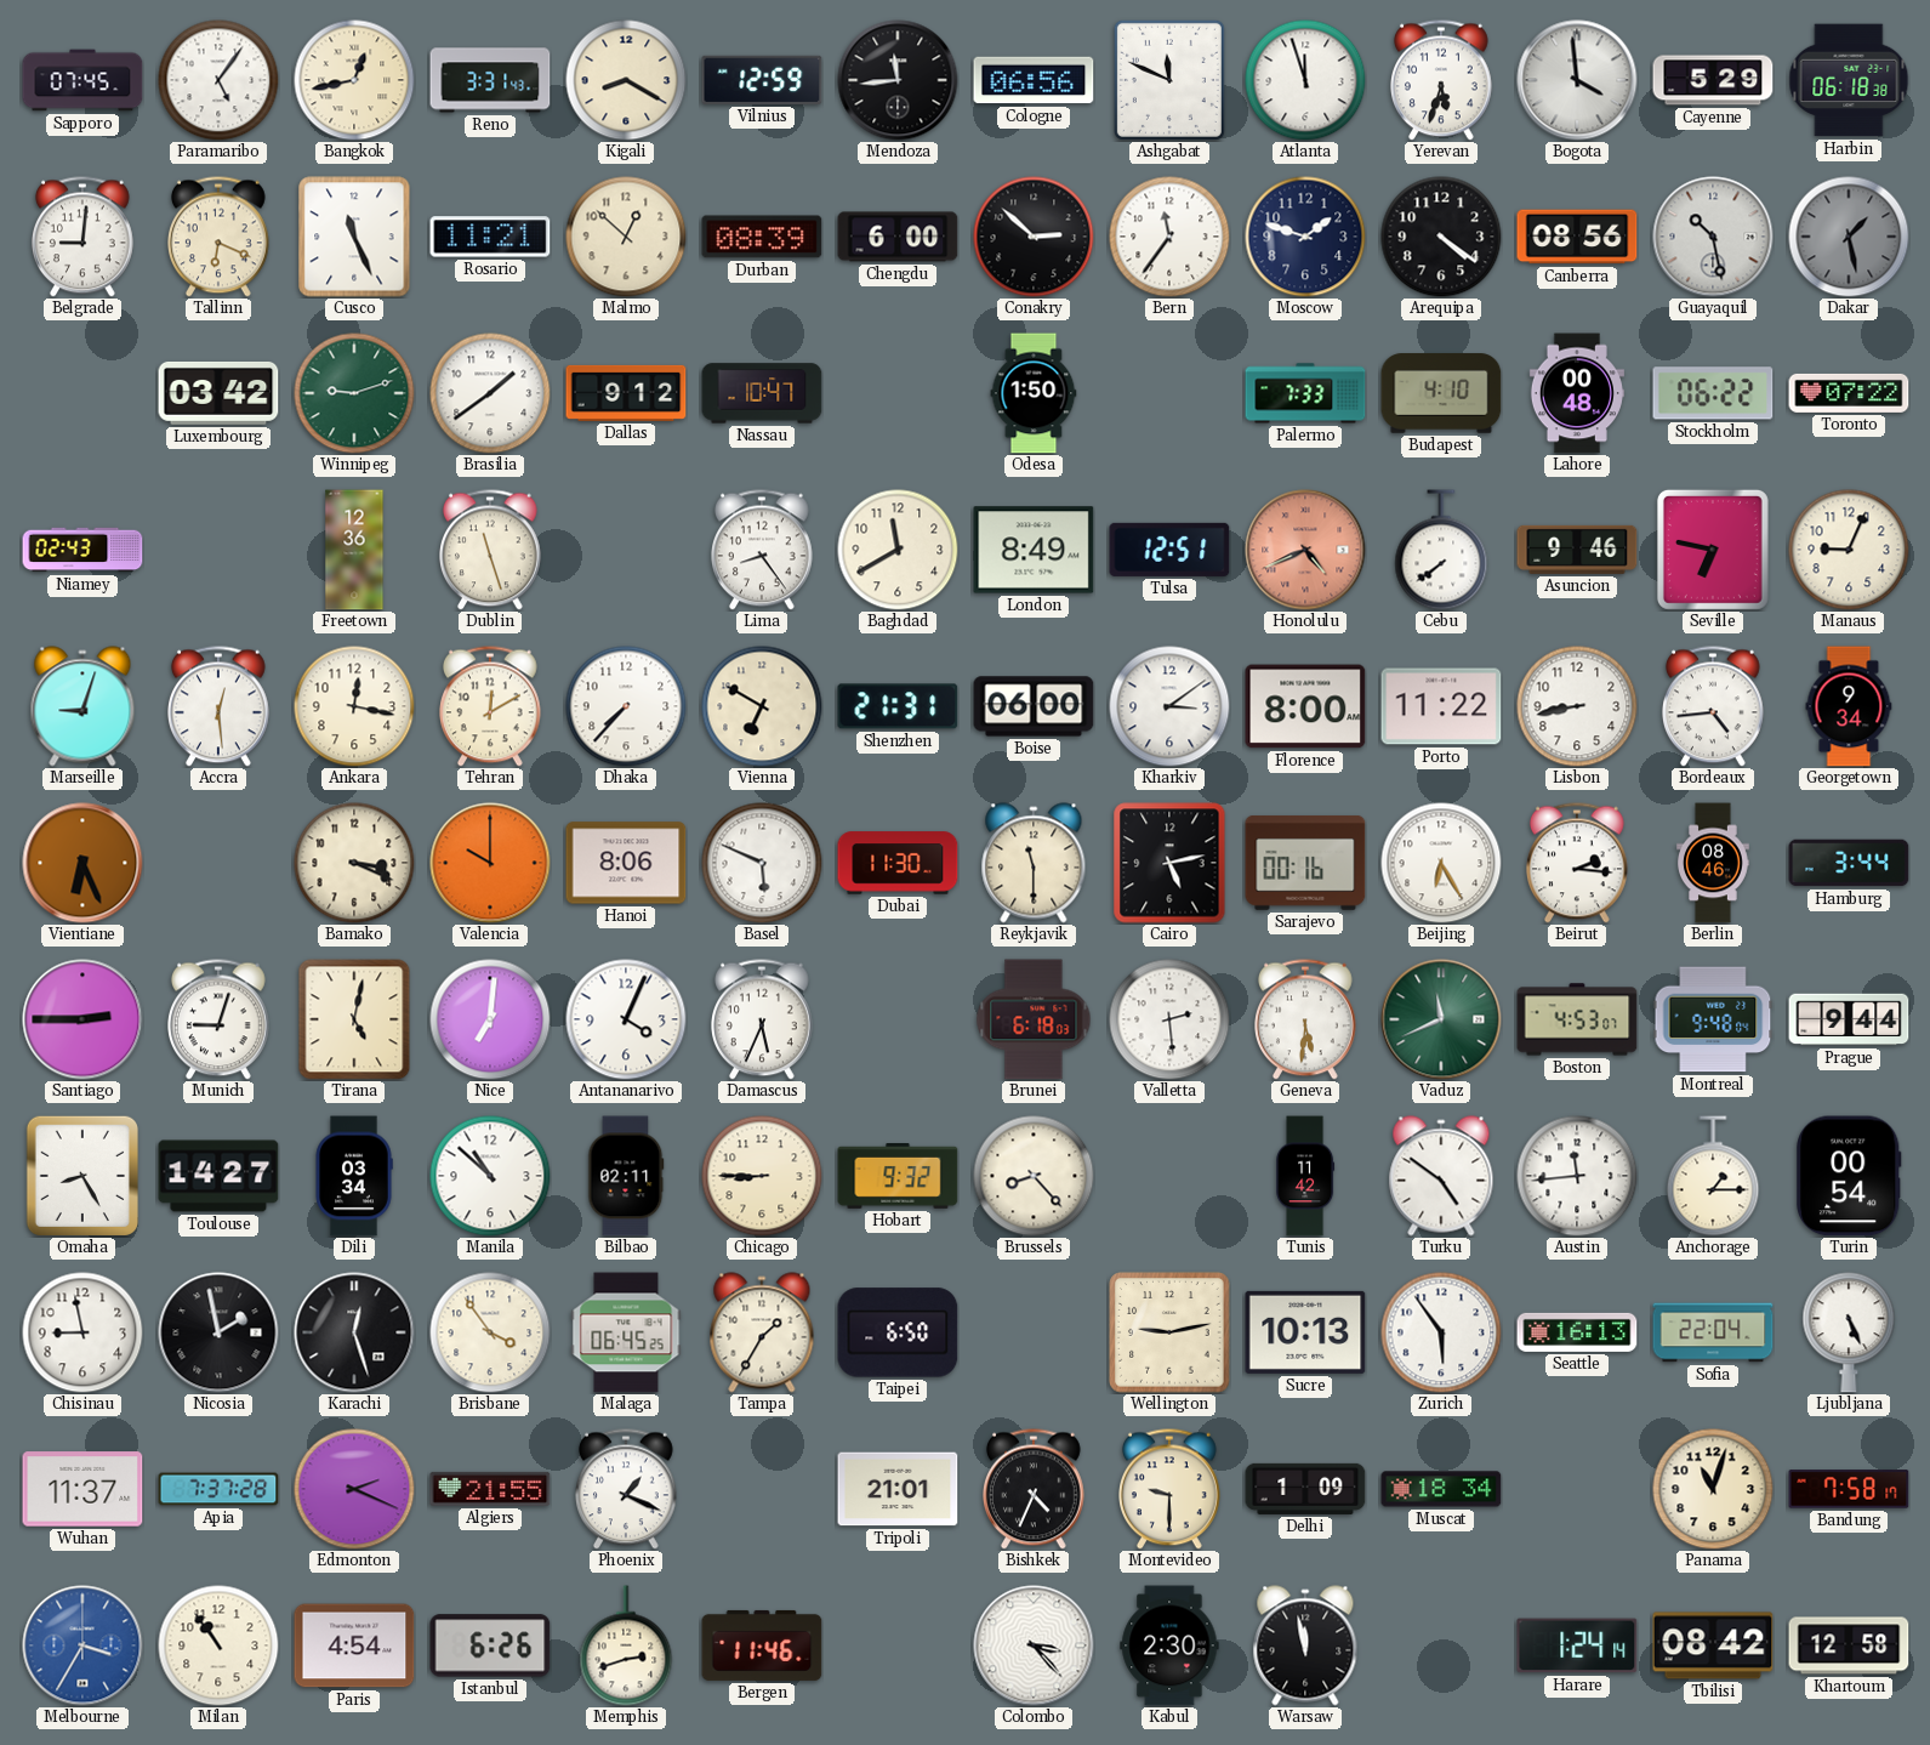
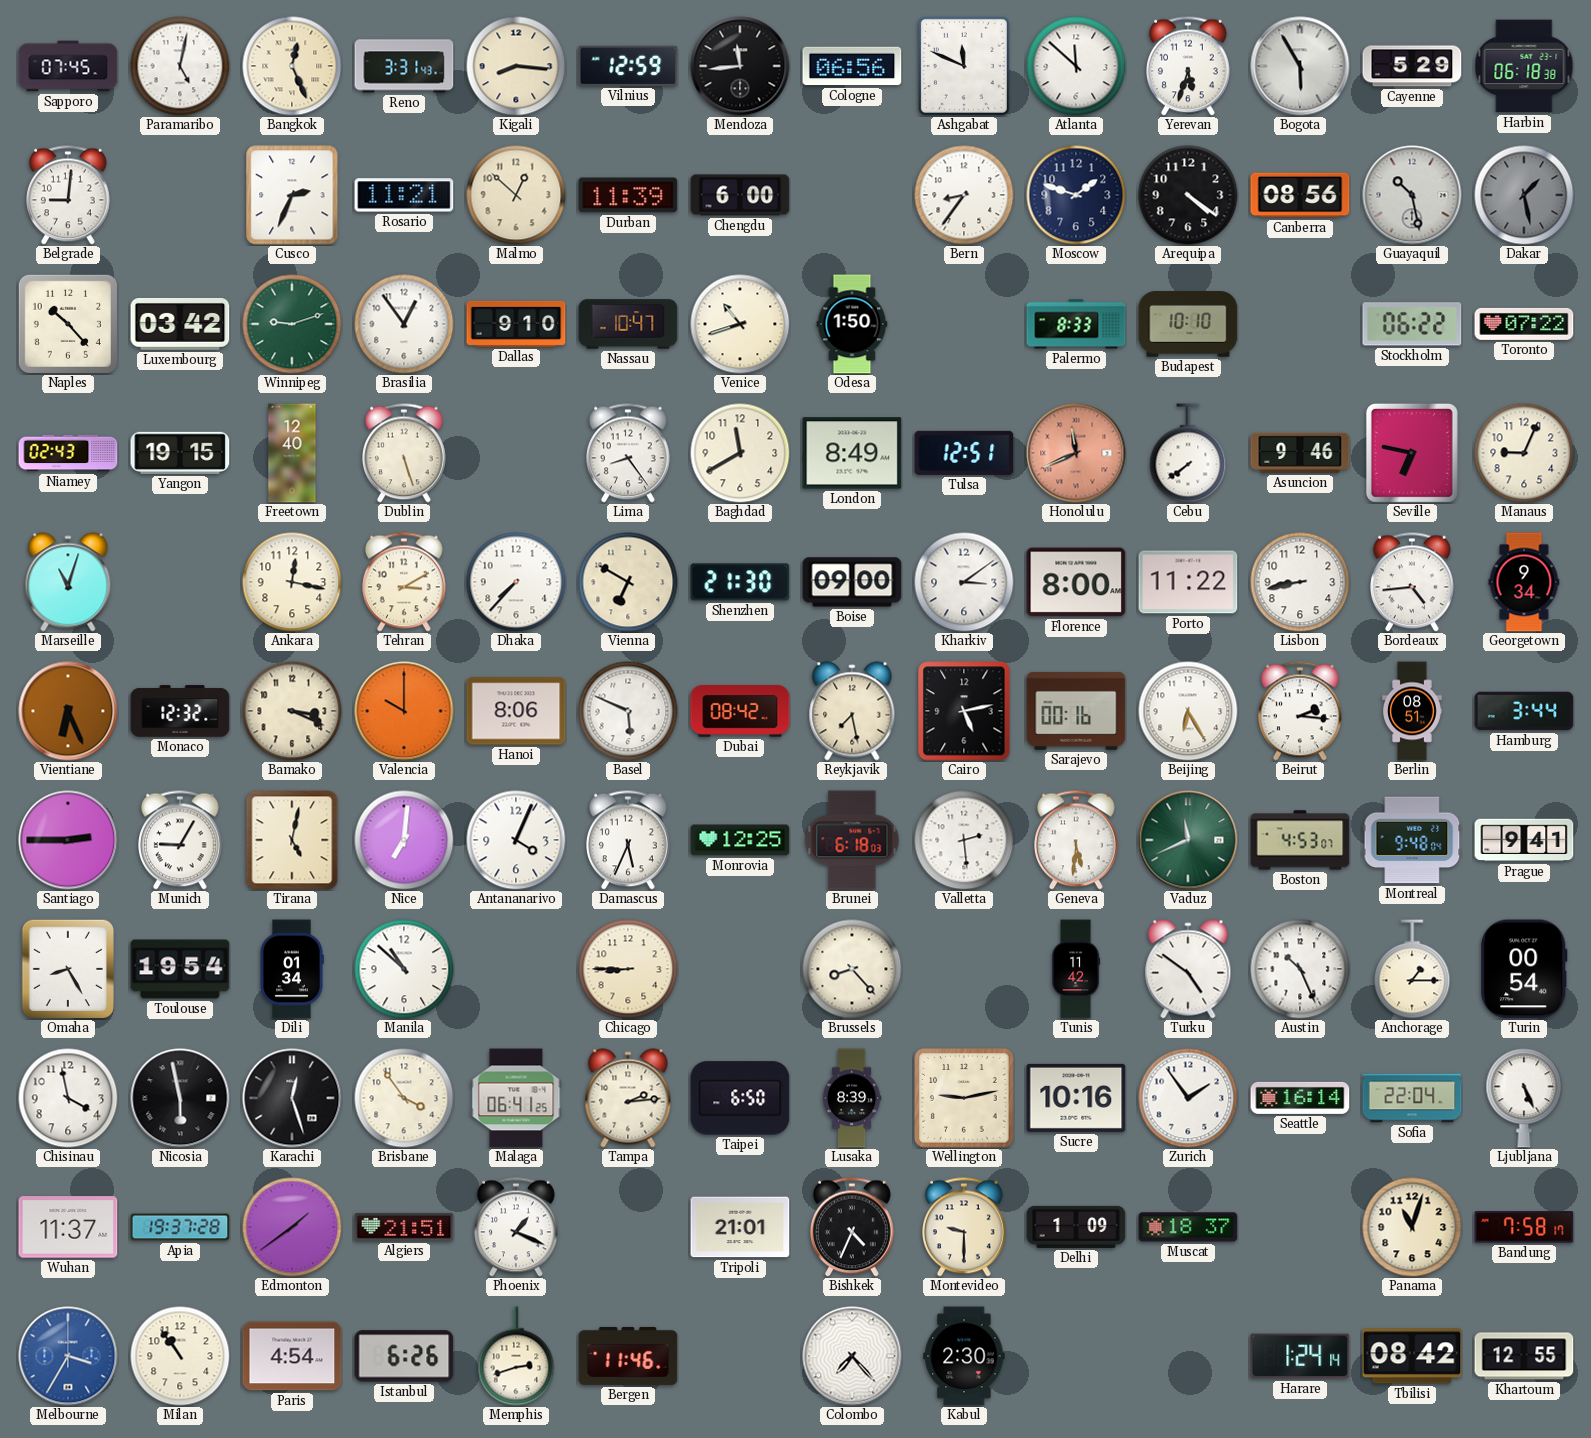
Paramaribo: 5:06 -> 5:02
Bangkok: 12:43 -> 12:26
Kigali: 8:20 -> 8:16
Atlanta: 11:57 -> 11:52
Bogota: 3:59 -> 5:55
Tallinn: 6:19 -> none
Cusco: 11:26 -> 2:34
Durban: 08:39 -> 11:39
Conakry: 2:52 -> none
Bern: 11:36 -> 8:36
Naples: none -> 10:23
Brasilia: 1:39 -> 12:54
Dallas: 9:12 -> 9:10
Venice: none -> 10:42
Palermo: 7:33 -> 8:33
Budapest: 4:10 -> 10:10
Lahore: 00:48 -> none
Yangon: none -> 19:15
Freetown: 12:36 -> 12:40
Dublin: 11:27 -> 5:27
Honolulu: 4:41 -> 11:41
Marseille: 9:03 -> 11:03
Accra: 12:29 -> none
Tehran: 12:10 -> 3:10
Shenzhen: 21:31 -> 21:30
Boise: 06:00 -> 09:00
Monaco: none -> 12:32
Dubai: 11:30 -> 08:42
Reykjavik: 11:30 -> 7:28
Berlin: 08:46 -> 08:51
Munich: 9:03 -> 9:05
Monrovia: none -> 12:25
Prague: 9:44 -> 9:41
Toulouse: 14:27 -> 19:54
Dili: 03:34 -> 01:34
Bilbao: 02:11 -> none
Hobart: 9:32 -> none
Austin: 11:44 -> 10:26
Chisinau: 8:58 -> 3:58
Nicosia: 1:58 -> 5:58
Malaga: 06:45 -> 06:41
Tampa: 1:35 -> 2:14
Lusaka: none -> 8:39
Sucre: 10:13 -> 10:16
Zurich: 5:54 -> 1:54
Seattle: 16:13 -> 16:14
Apia: 7:37 -> 19:37
Edmonton: 2:19 -> 1:39
Algiers: 21:55 -> 21:51
Muscat: 18:34 -> 18:37
Colombo: 3:23 -> 7:23
Warsaw: 11:58 -> none
Khartoum: 12:58 -> 12:55
